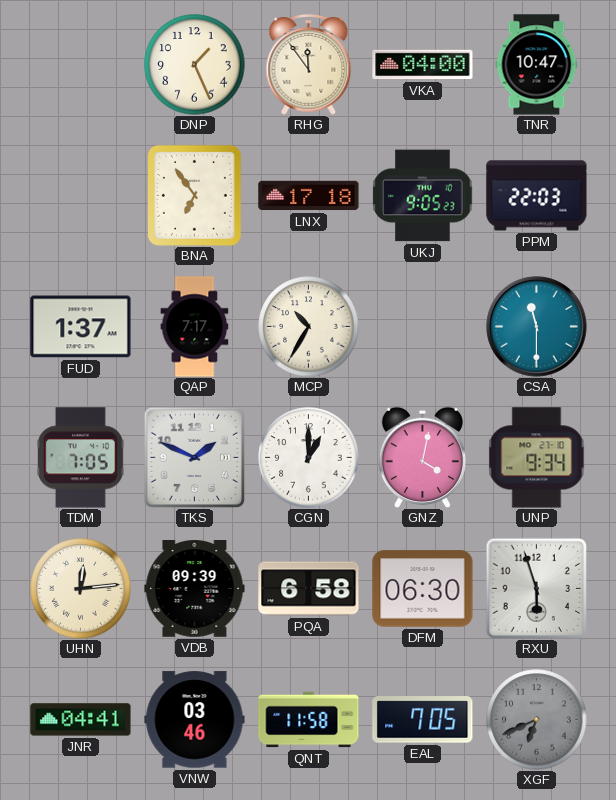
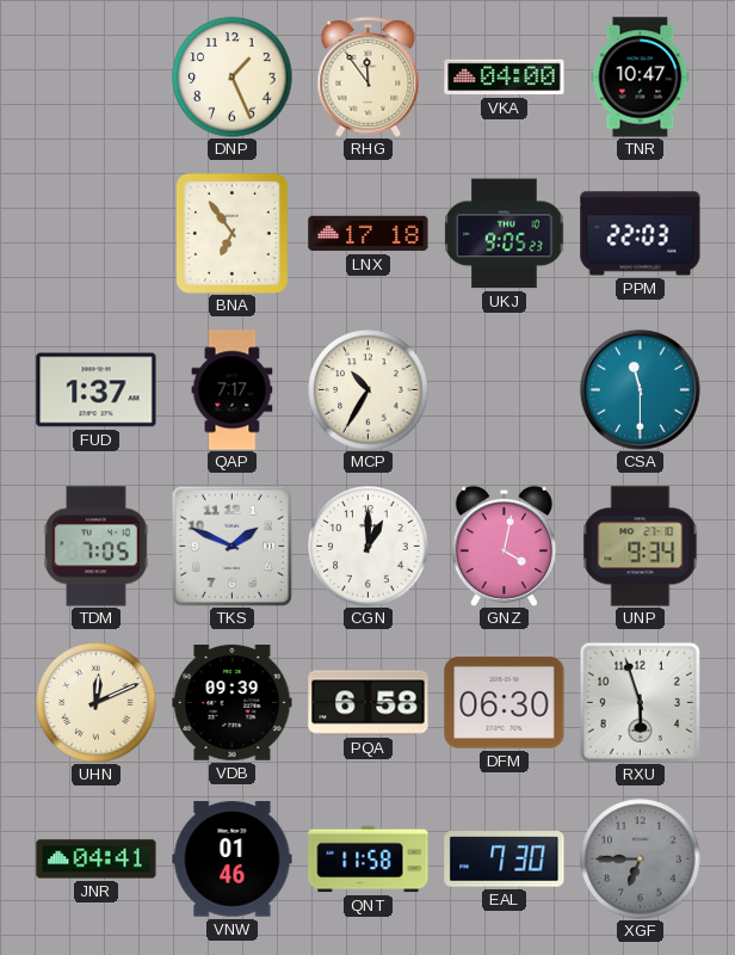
UHN: 12:14 -> 12:11
VNW: 03:46 -> 01:46
EAL: 7:05 -> 7:30
XGF: 6:41 -> 6:45
